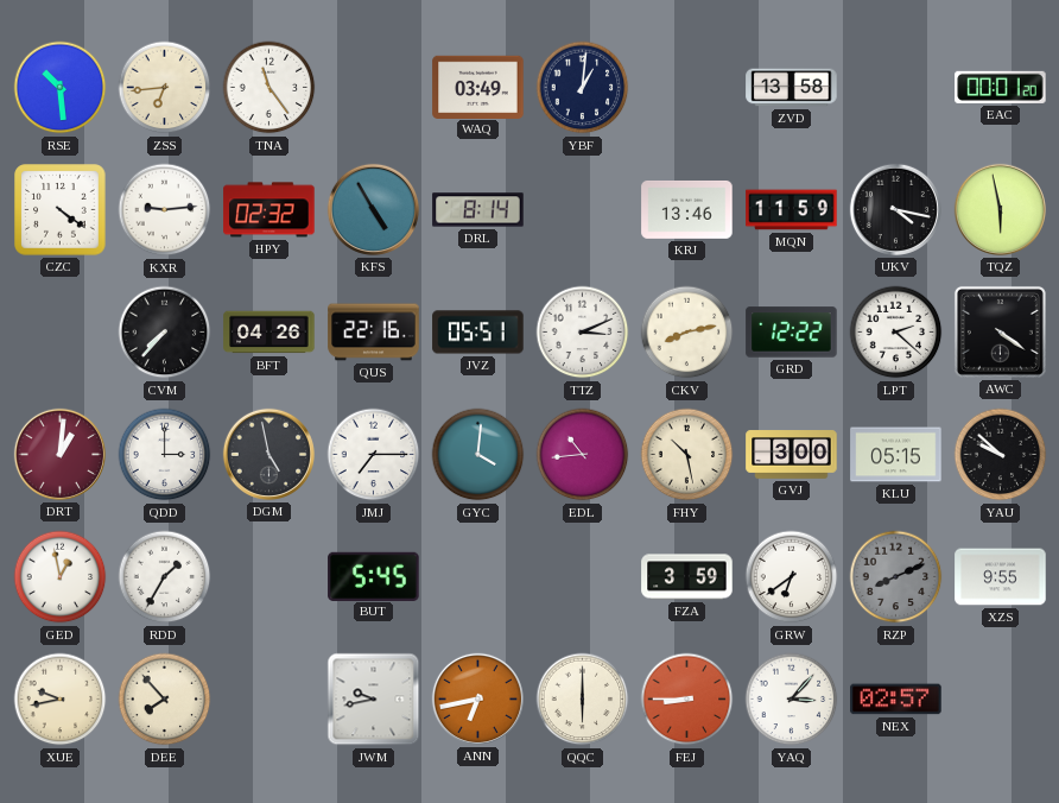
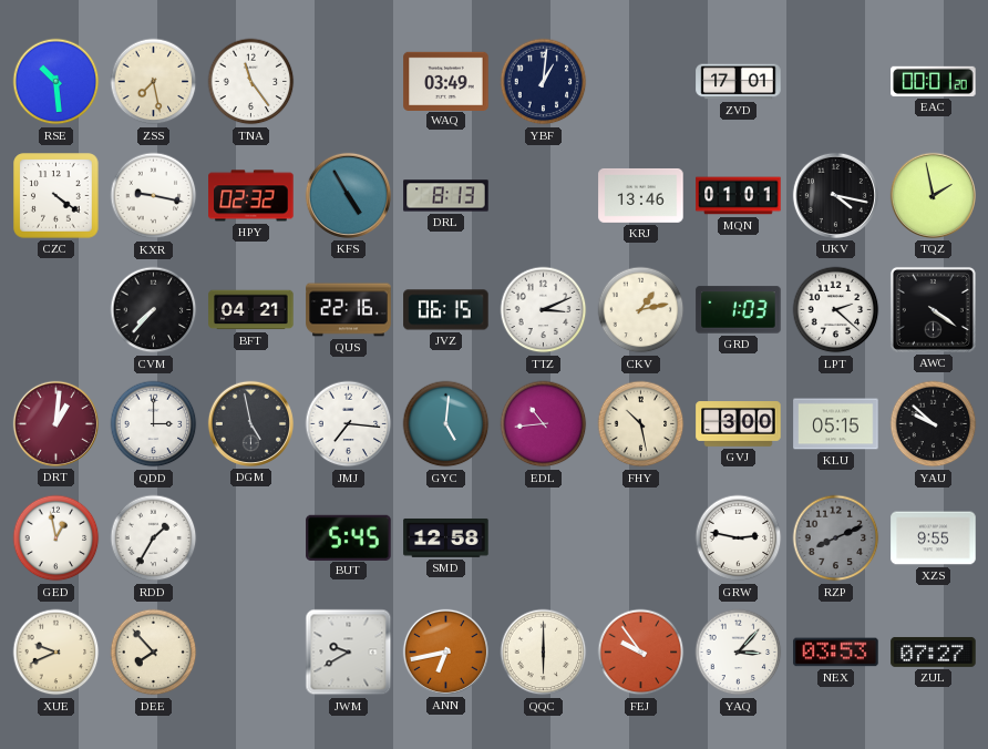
ZSS: 6:44 -> 7:28
ZVD: 13:58 -> 17:01
KXR: 9:14 -> 9:17
DRL: 8:14 -> 8:13
MQN: 11:59 -> 01:01
TQZ: 5:58 -> 1:58
BFT: 04:26 -> 04:21
JVZ: 05:51 -> 06:15
CKV: 8:13 -> 1:13
GRD: 12:22 -> 1:03
JMJ: 7:15 -> 7:16
GYC: 4:01 -> 5:01
SMD: none -> 12:58
FZA: 3:59 -> none
GRW: 6:39 -> 2:47
XUE: 9:43 -> 9:41
JWM: 9:43 -> 9:40
FEJ: 8:45 -> 9:54
NEX: 02:57 -> 03:53
ZUL: none -> 07:27
